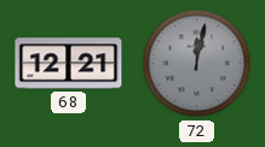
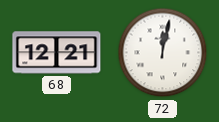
72 dial: grey -> white
